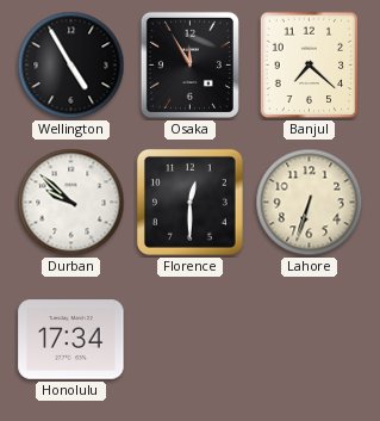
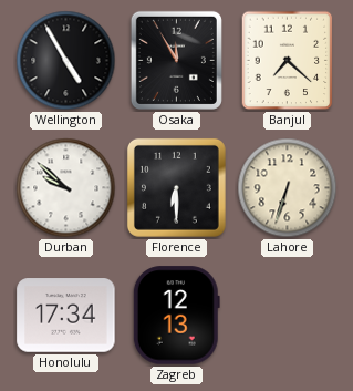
Florence: 12:30 -> 6:30
Zagreb: none -> 12:13
